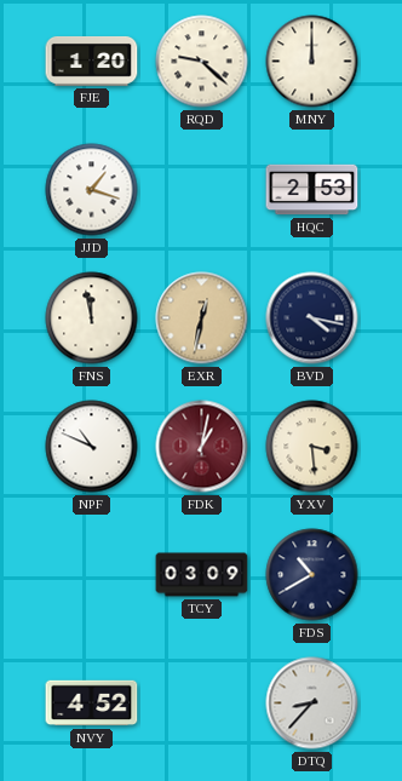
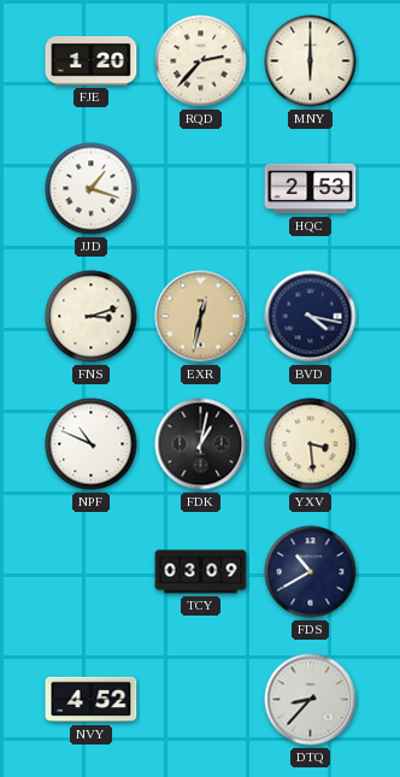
RQD: 9:22 -> 2:37
MNY: 12:00 -> 6:00
FNS: 11:58 -> 3:12
FDK dial: burgundy -> black
